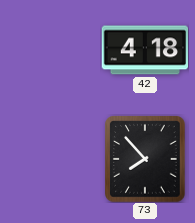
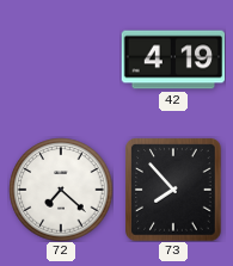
42: 4:18 -> 4:19
72: none -> 7:22
